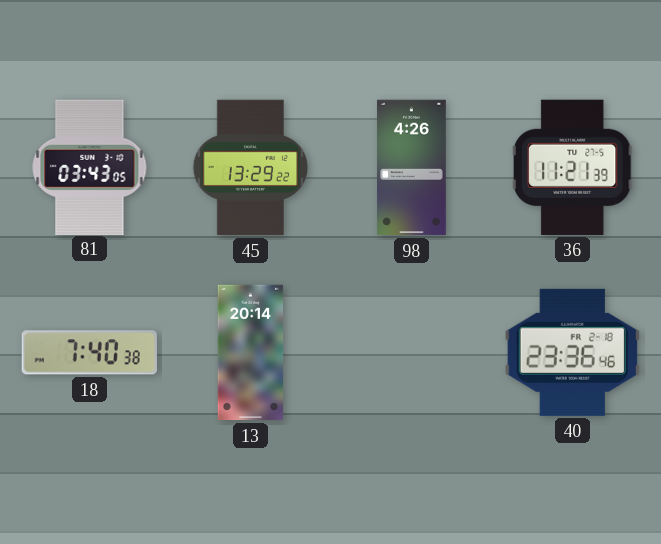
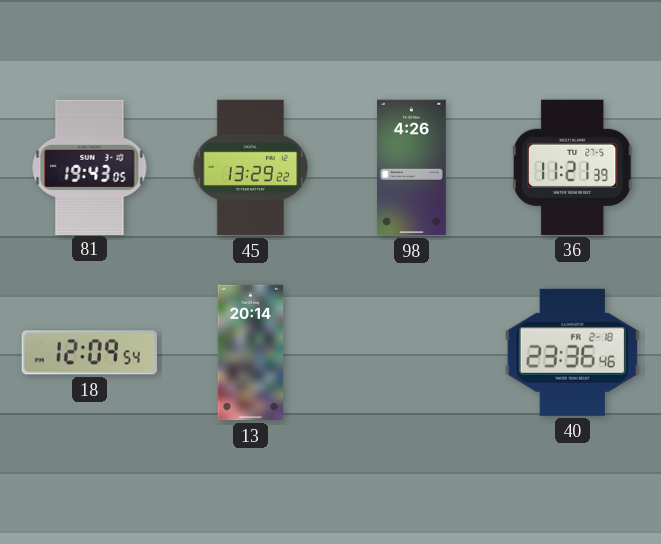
81: 03:43 -> 19:43
18: 7:40 -> 12:09
